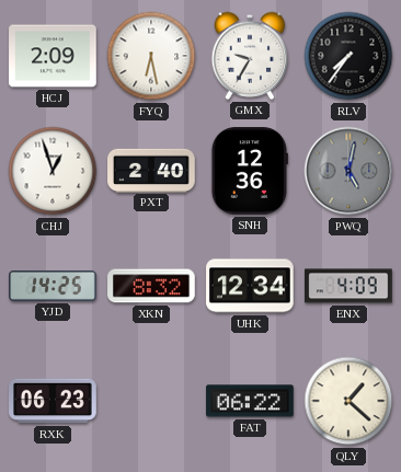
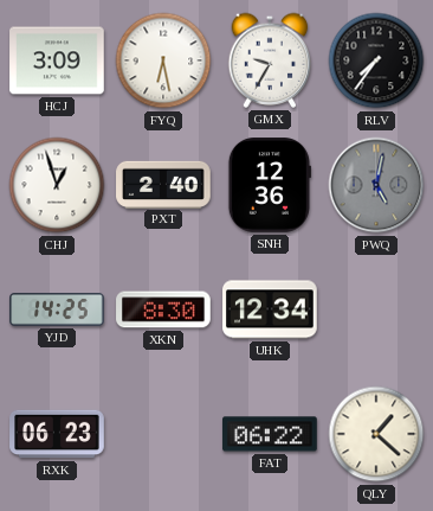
HCJ: 2:09 -> 3:09
XKN: 8:32 -> 8:30
ENX: 4:09 -> none
